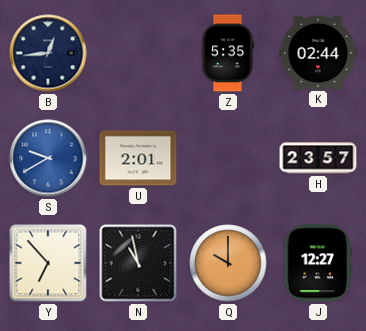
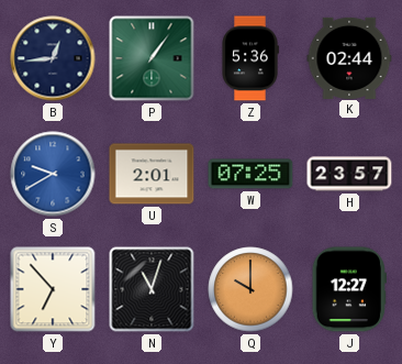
P: none -> 1:06
Z: 5:35 -> 5:36
W: none -> 07:25
N: 10:58 -> 11:03
